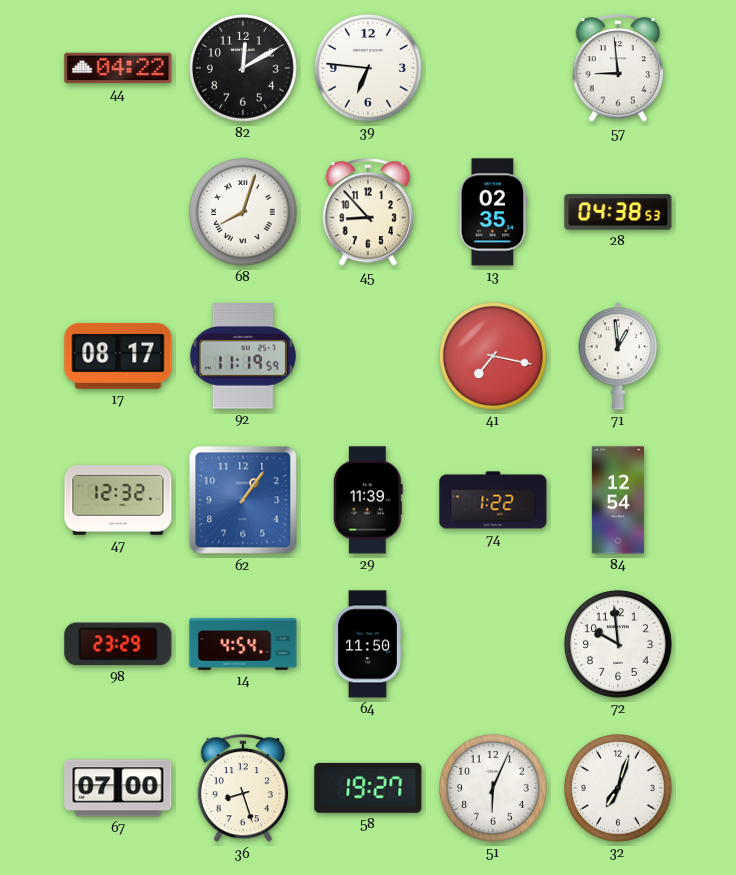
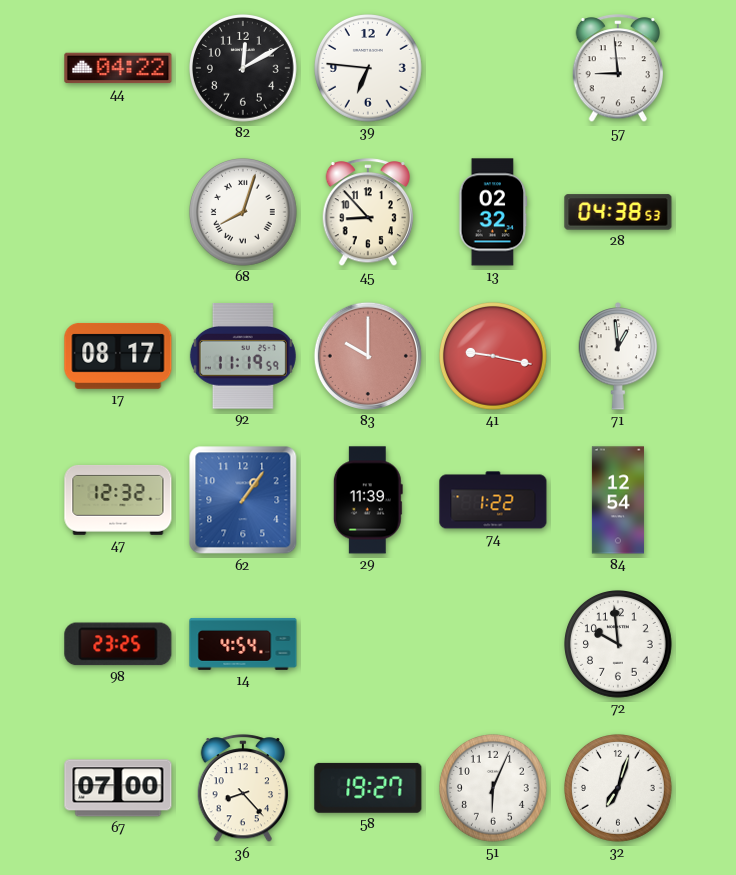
13: 02:35 -> 02:32
83: none -> 10:00
41: 7:17 -> 9:17
98: 23:29 -> 23:25
64: 11:50 -> none
36: 8:27 -> 8:23
